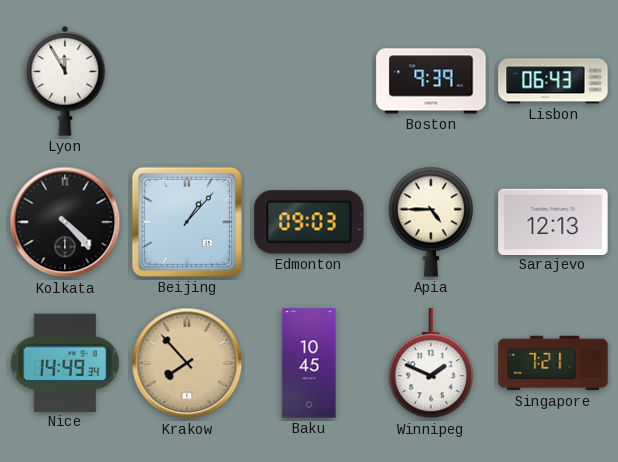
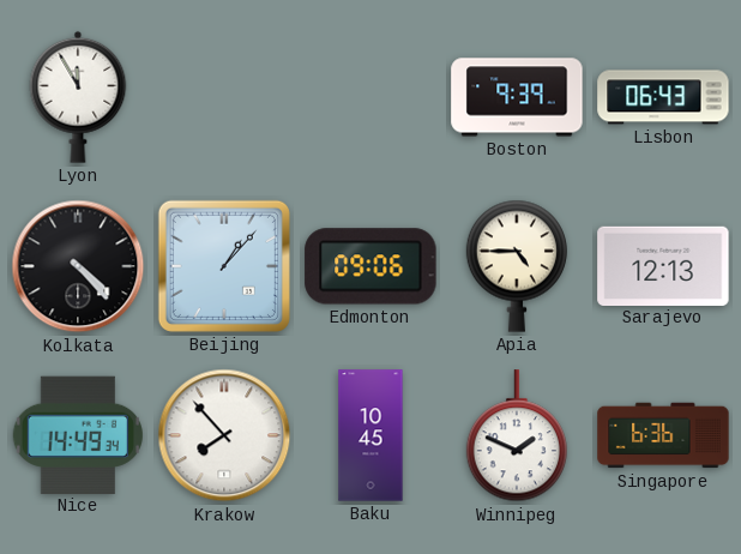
Edmonton: 09:03 -> 09:06
Krakow dial: champagne -> white
Singapore: 7:21 -> 6:36
